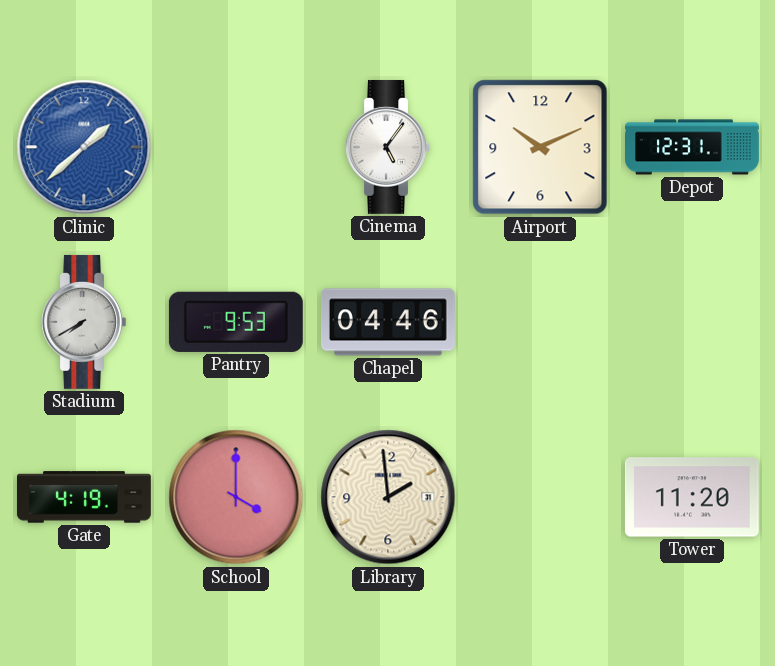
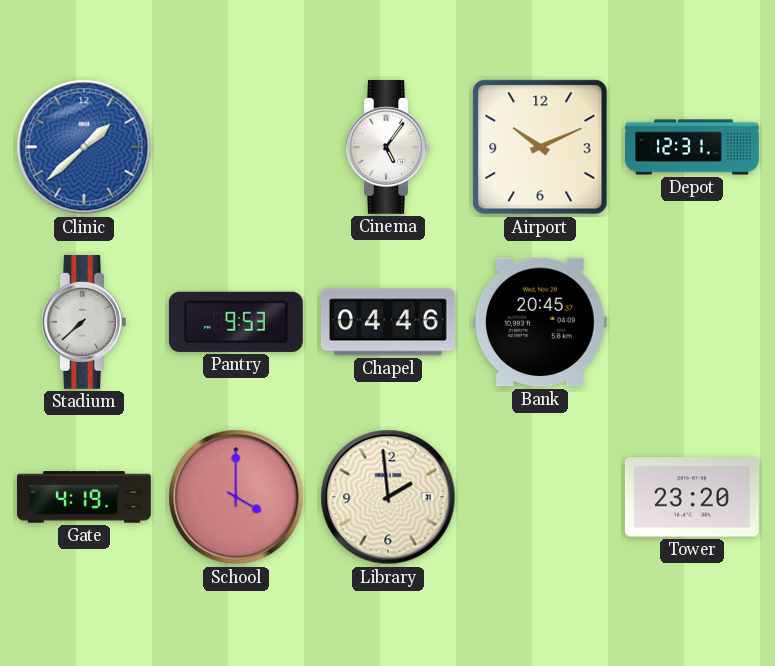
Stadium: 7:40 -> 7:38
Bank: none -> 20:45
Tower: 11:20 -> 23:20
